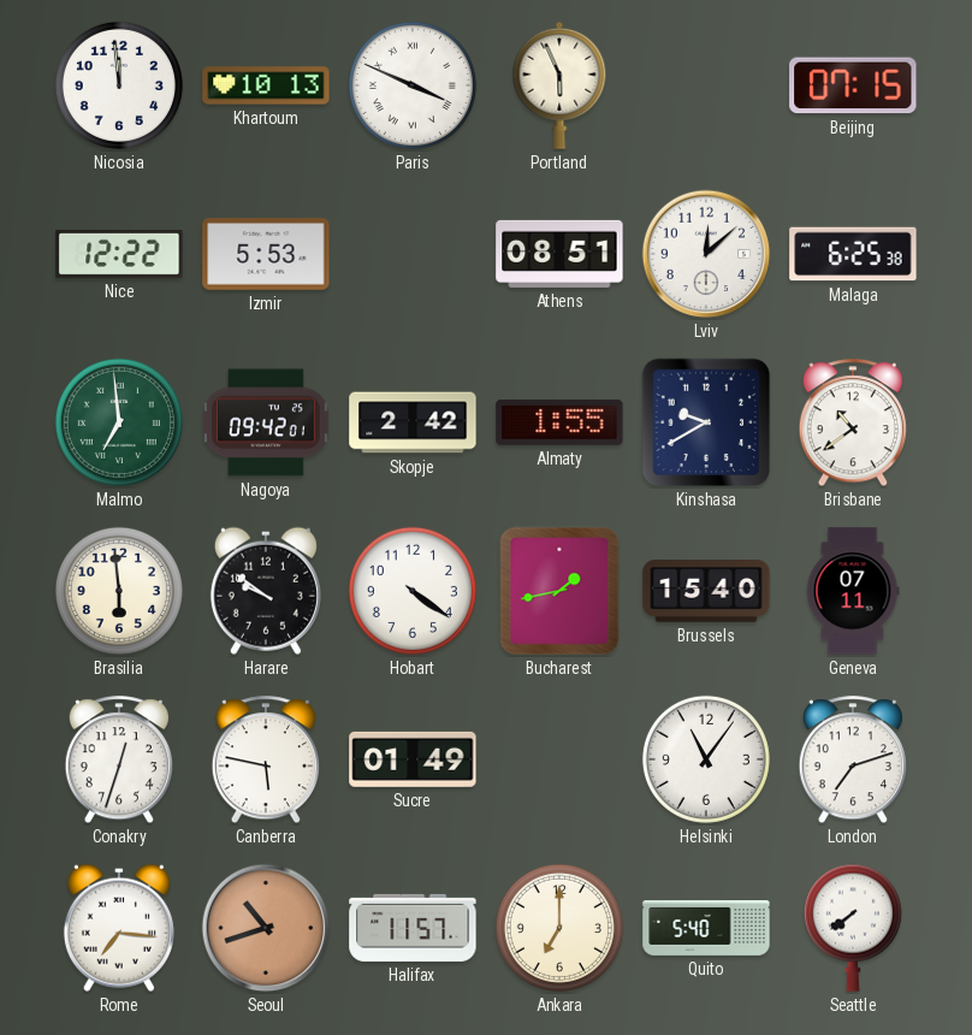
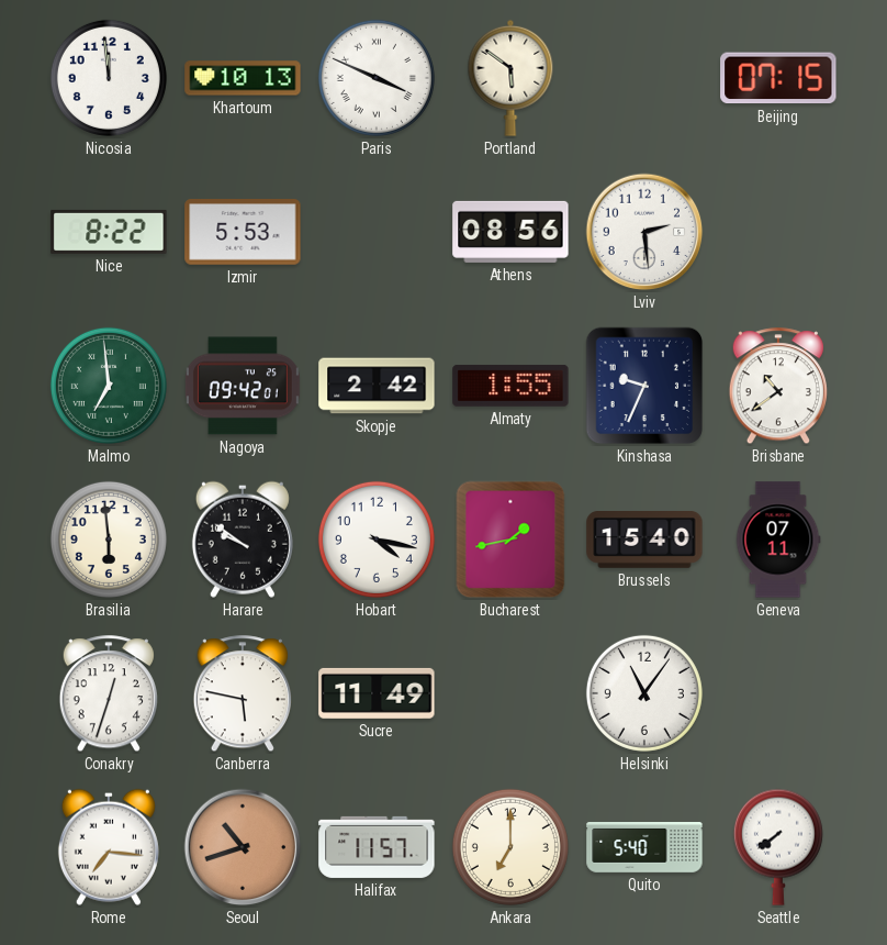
Portland: 5:56 -> 5:51
Nice: 12:22 -> 8:22
Athens: 08:51 -> 08:56
Lviv: 12:08 -> 2:29
Malaga: 6:25 -> none
Kinshasa: 9:40 -> 9:34
Hobart: 4:21 -> 4:17
Sucre: 01:49 -> 11:49
London: 7:12 -> none
